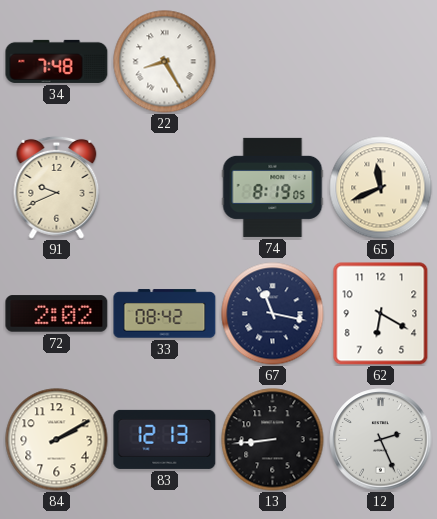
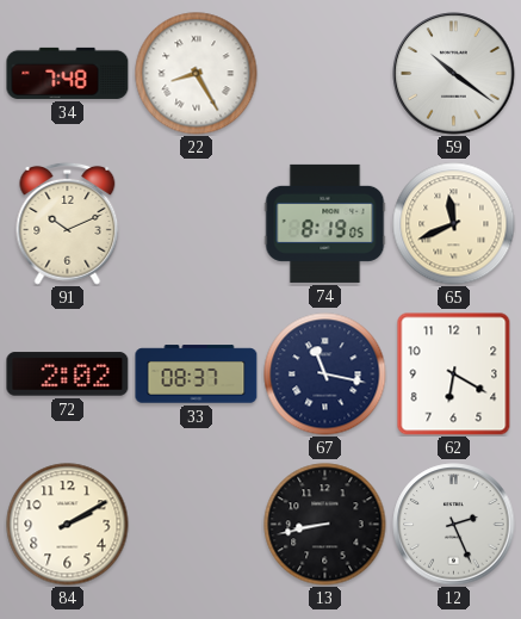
59: none -> 10:21
91: 9:41 -> 10:11
33: 08:42 -> 08:37
83: 12:13 -> none
13: 8:44 -> 8:43
